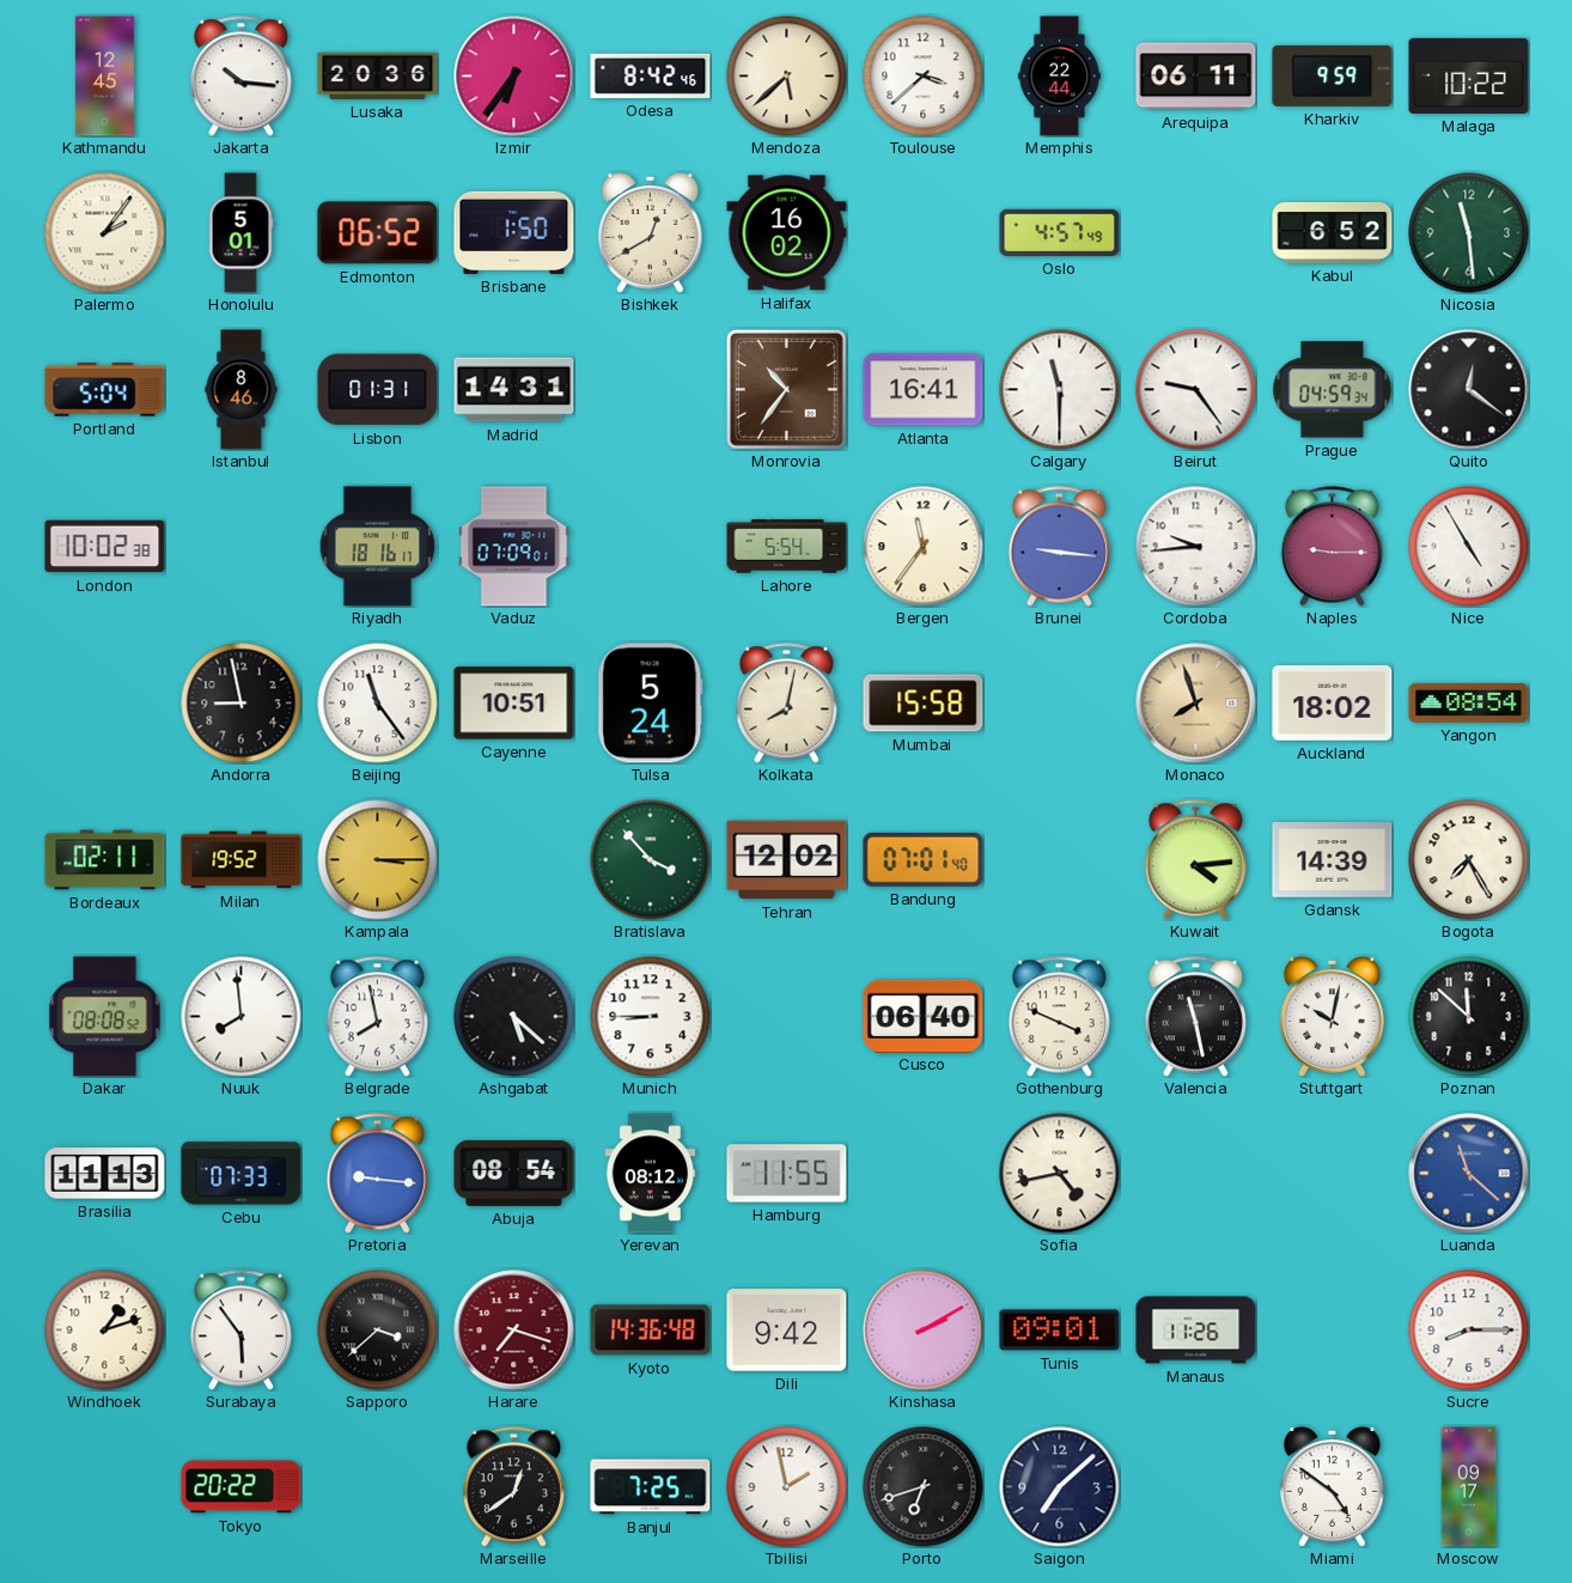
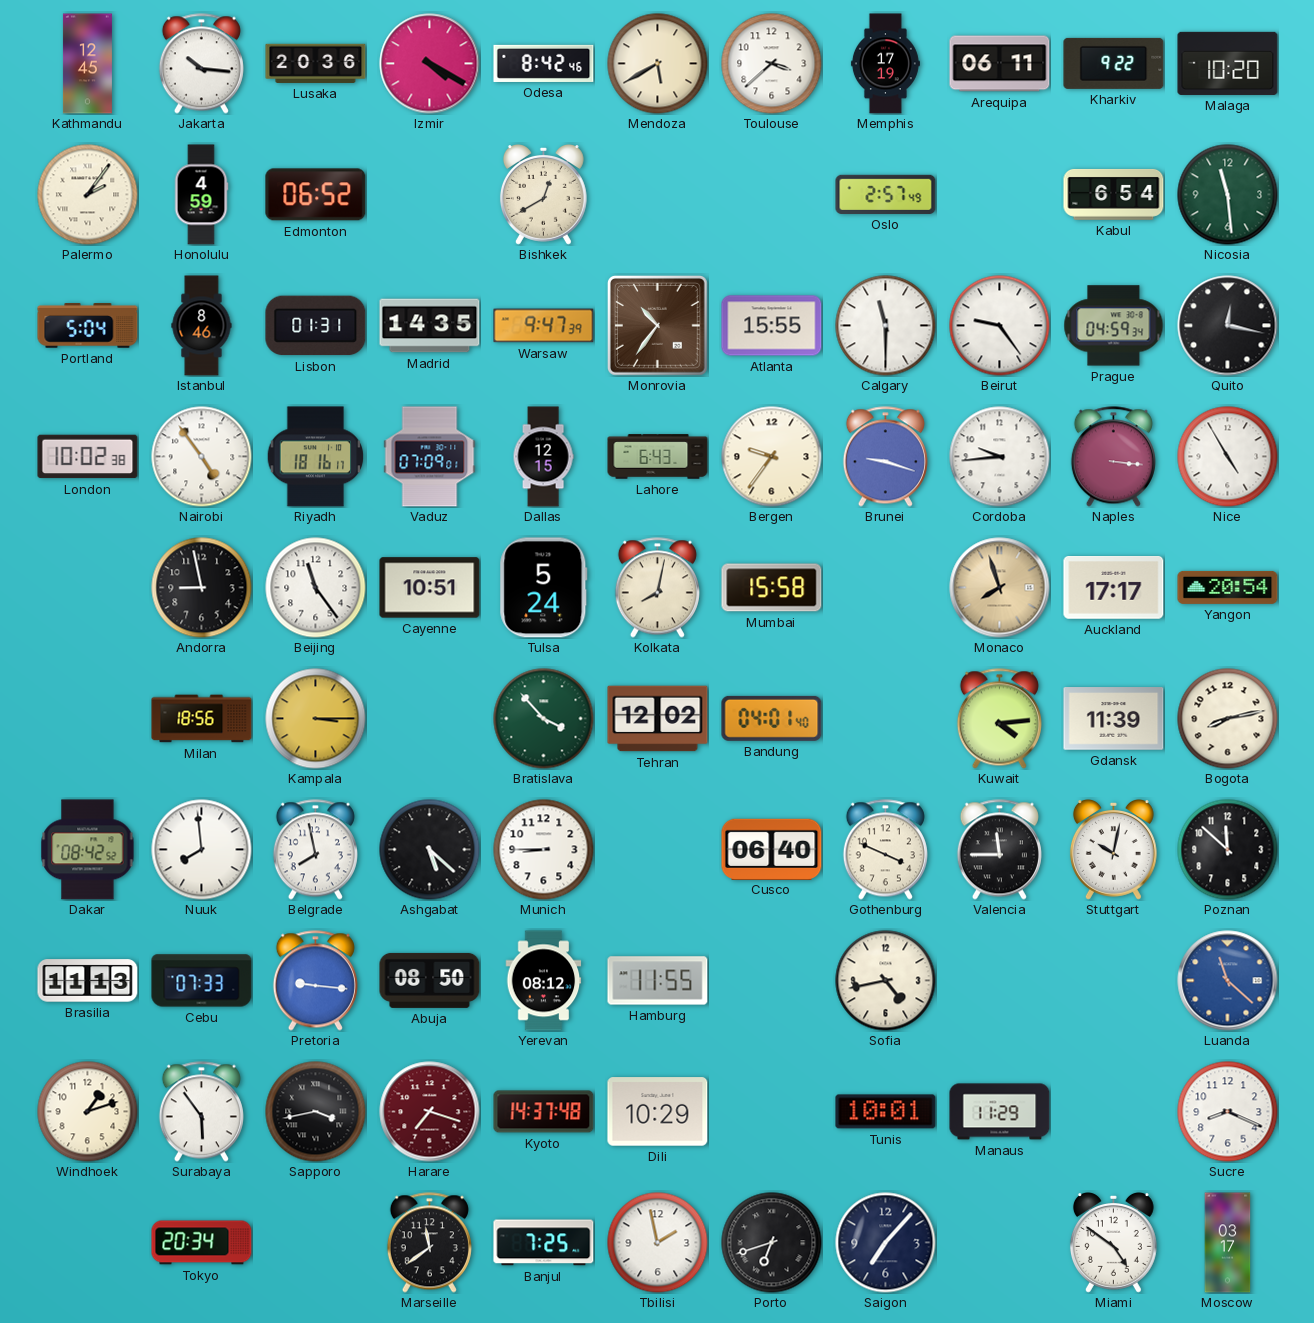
Izmir: 6:36 -> 4:20
Mendoza: 5:38 -> 5:40
Memphis: 22:44 -> 17:19
Kharkiv: 9:59 -> 9:22
Malaga: 10:22 -> 10:20
Honolulu: 5:01 -> 4:59
Brisbane: 1:50 -> none
Halifax: 16:02 -> none
Oslo: 4:57 -> 2:57
Kabul: 6:52 -> 6:54
Madrid: 14:31 -> 14:35
Warsaw: none -> 9:47
Atlanta: 16:41 -> 15:55
Quito: 12:21 -> 12:17
Nairobi: none -> 4:54
Dallas: none -> 12:15
Lahore: 5:54 -> 6:43
Bergen: 11:36 -> 9:36
Brunei: 9:16 -> 9:18
Naples: 9:15 -> 3:16
Auckland: 18:02 -> 17:17
Yangon: 08:54 -> 20:54
Bordeaux: 02:11 -> none
Milan: 19:52 -> 18:56
Bandung: 07:01 -> 04:01
Gdansk: 14:39 -> 11:39
Bogota: 7:25 -> 8:13
Dakar: 08:08 -> 08:42
Valencia: 11:28 -> 11:45
Abuja: 08:54 -> 08:50
Sapporo: 3:38 -> 3:43
Kyoto: 14:36 -> 14:37
Dili: 9:42 -> 10:29
Kinshasa: 2:10 -> none
Tunis: 09:01 -> 10:01
Manaus: 11:26 -> 11:29
Sucre: 8:15 -> 8:19
Tokyo: 20:22 -> 20:34
Marseille: 12:39 -> 11:39
Saigon: 7:08 -> 7:07
Moscow: 09:17 -> 03:17
